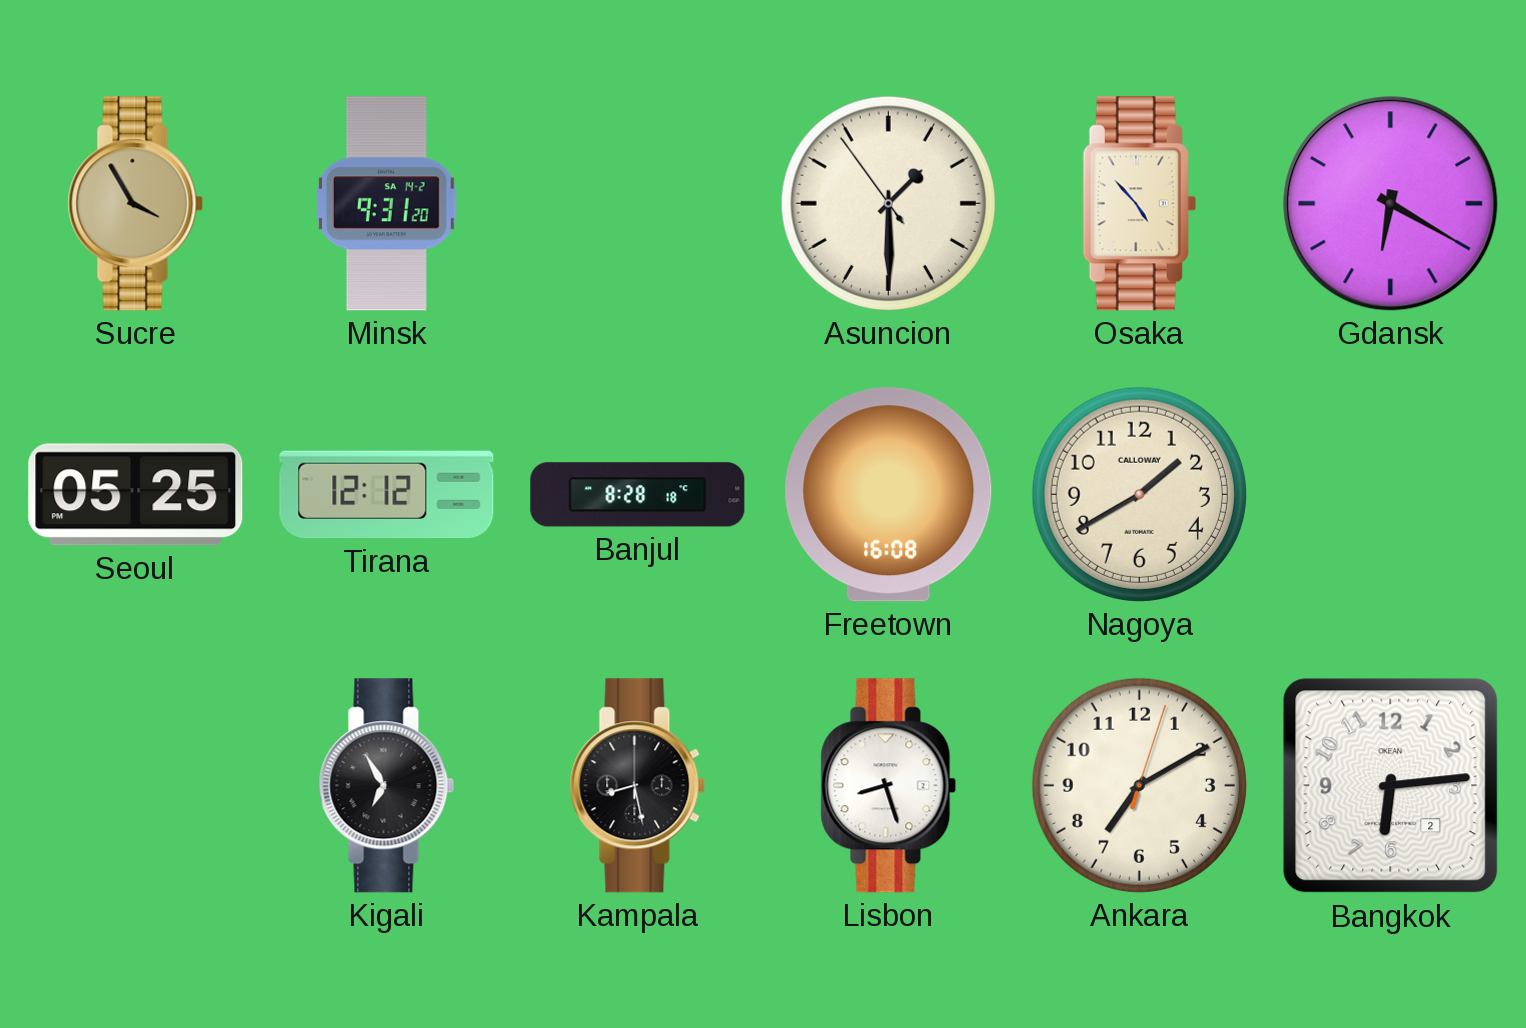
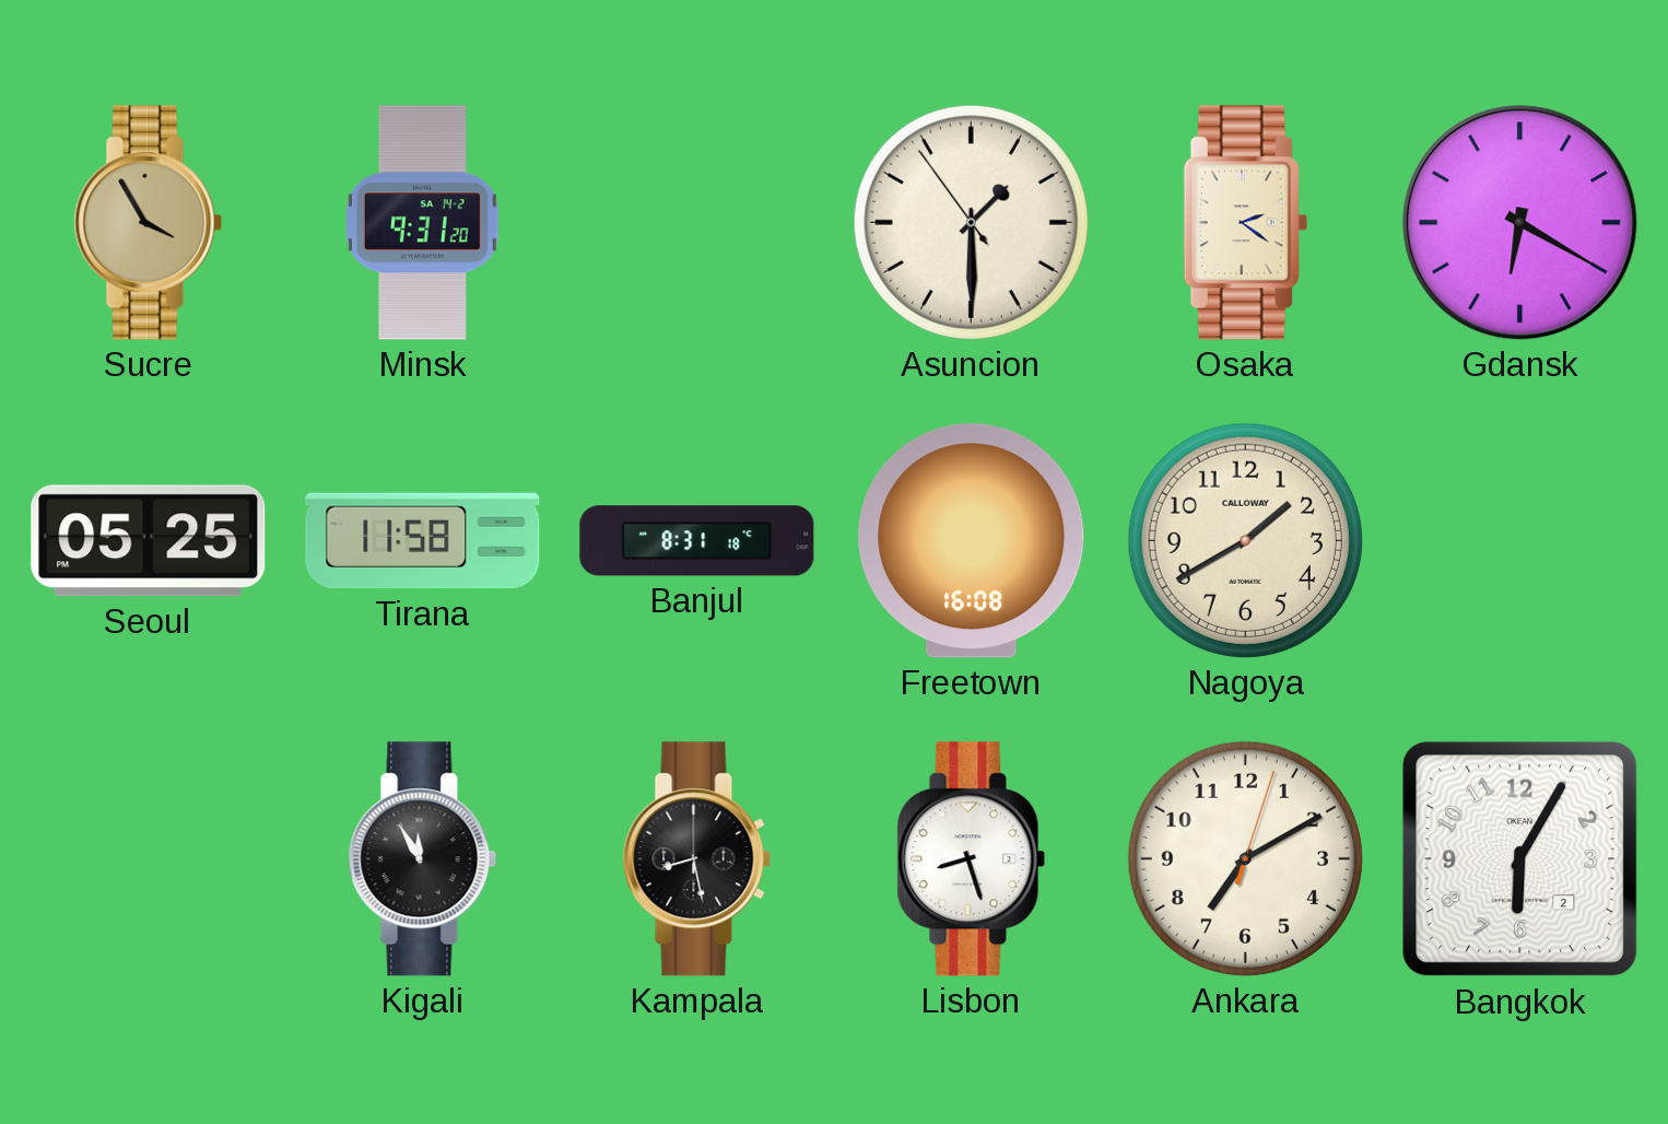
Osaka: 4:53 -> 2:21
Tirana: 12:12 -> 11:58
Banjul: 8:28 -> 8:31
Kigali: 6:55 -> 11:55
Bangkok: 6:14 -> 6:05
